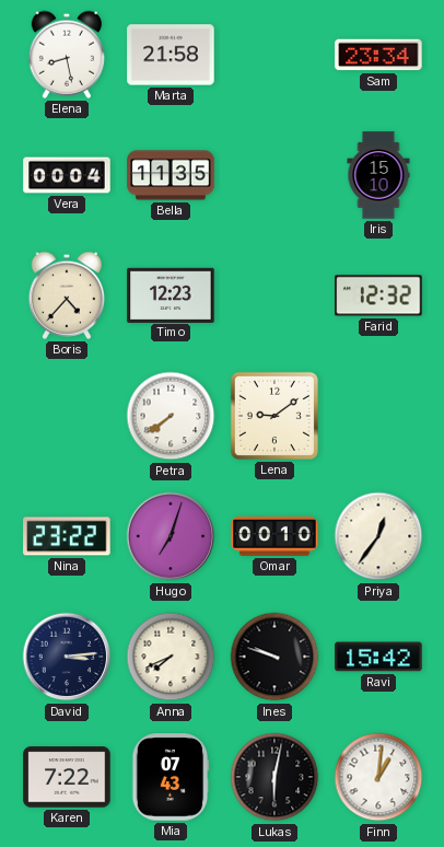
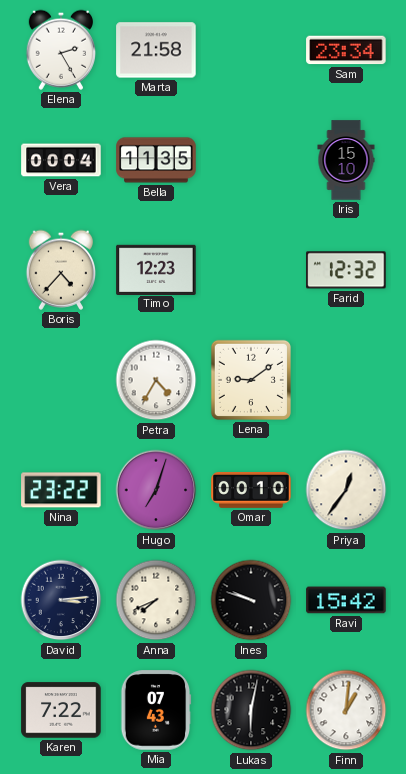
Elena: 8:28 -> 2:25
Petra: 7:39 -> 4:35
